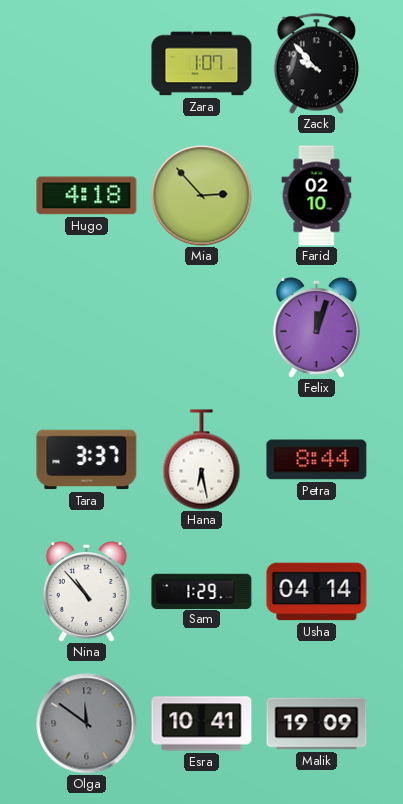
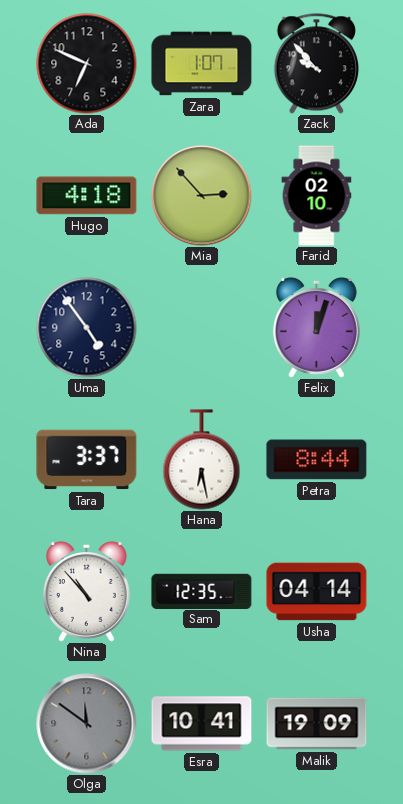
Ada: none -> 6:49
Uma: none -> 4:54
Sam: 1:29 -> 12:35
